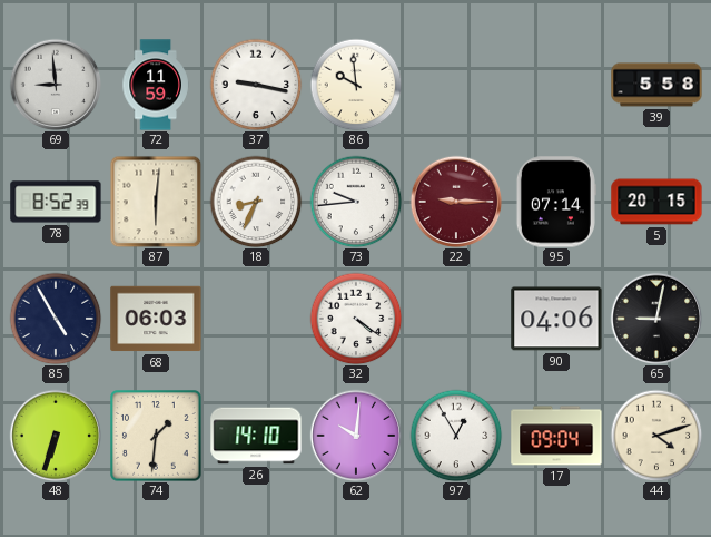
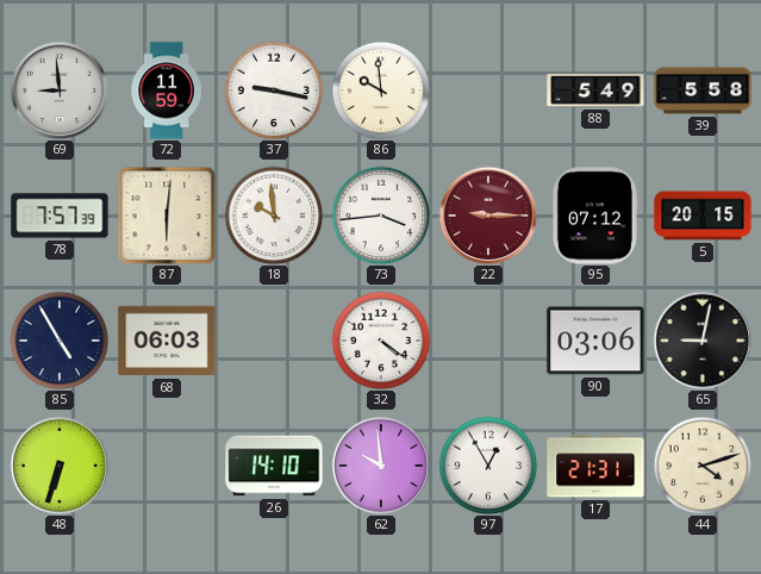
88: none -> 5:49
78: 8:52 -> 7:57
18: 8:34 -> 9:59
73: 9:44 -> 3:44
95: 07:14 -> 07:12
90: 04:06 -> 03:06
74: 1:31 -> none
62: 10:01 -> 9:59
17: 09:04 -> 21:31
